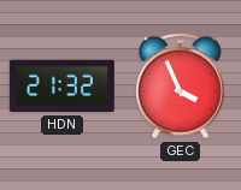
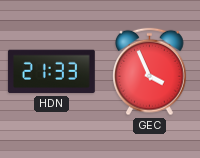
HDN: 21:32 -> 21:33
